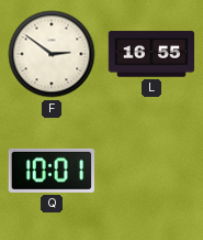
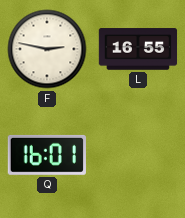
F: 2:51 -> 2:47
Q: 10:01 -> 16:01
